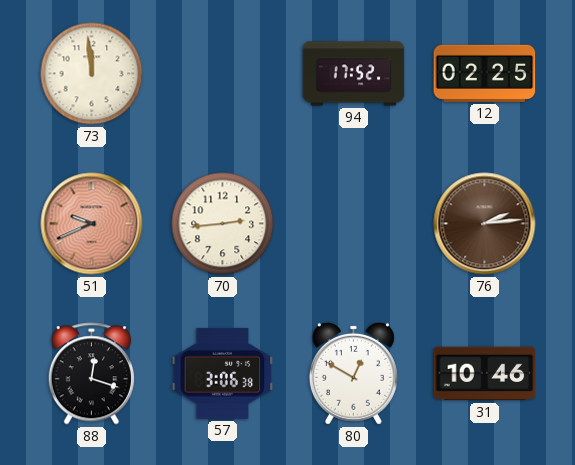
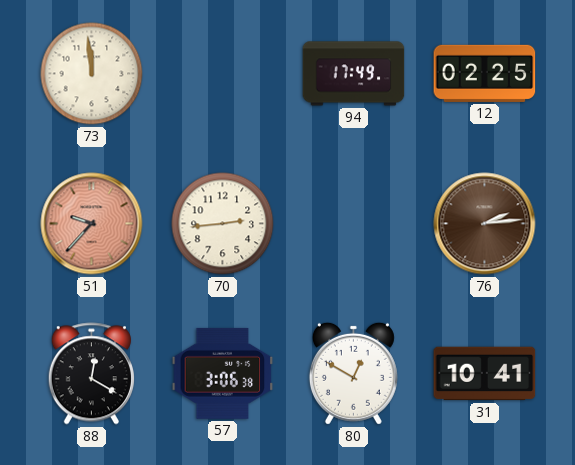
94: 17:52 -> 17:49
51: 9:41 -> 9:37
88: 12:18 -> 12:20
31: 10:46 -> 10:41
